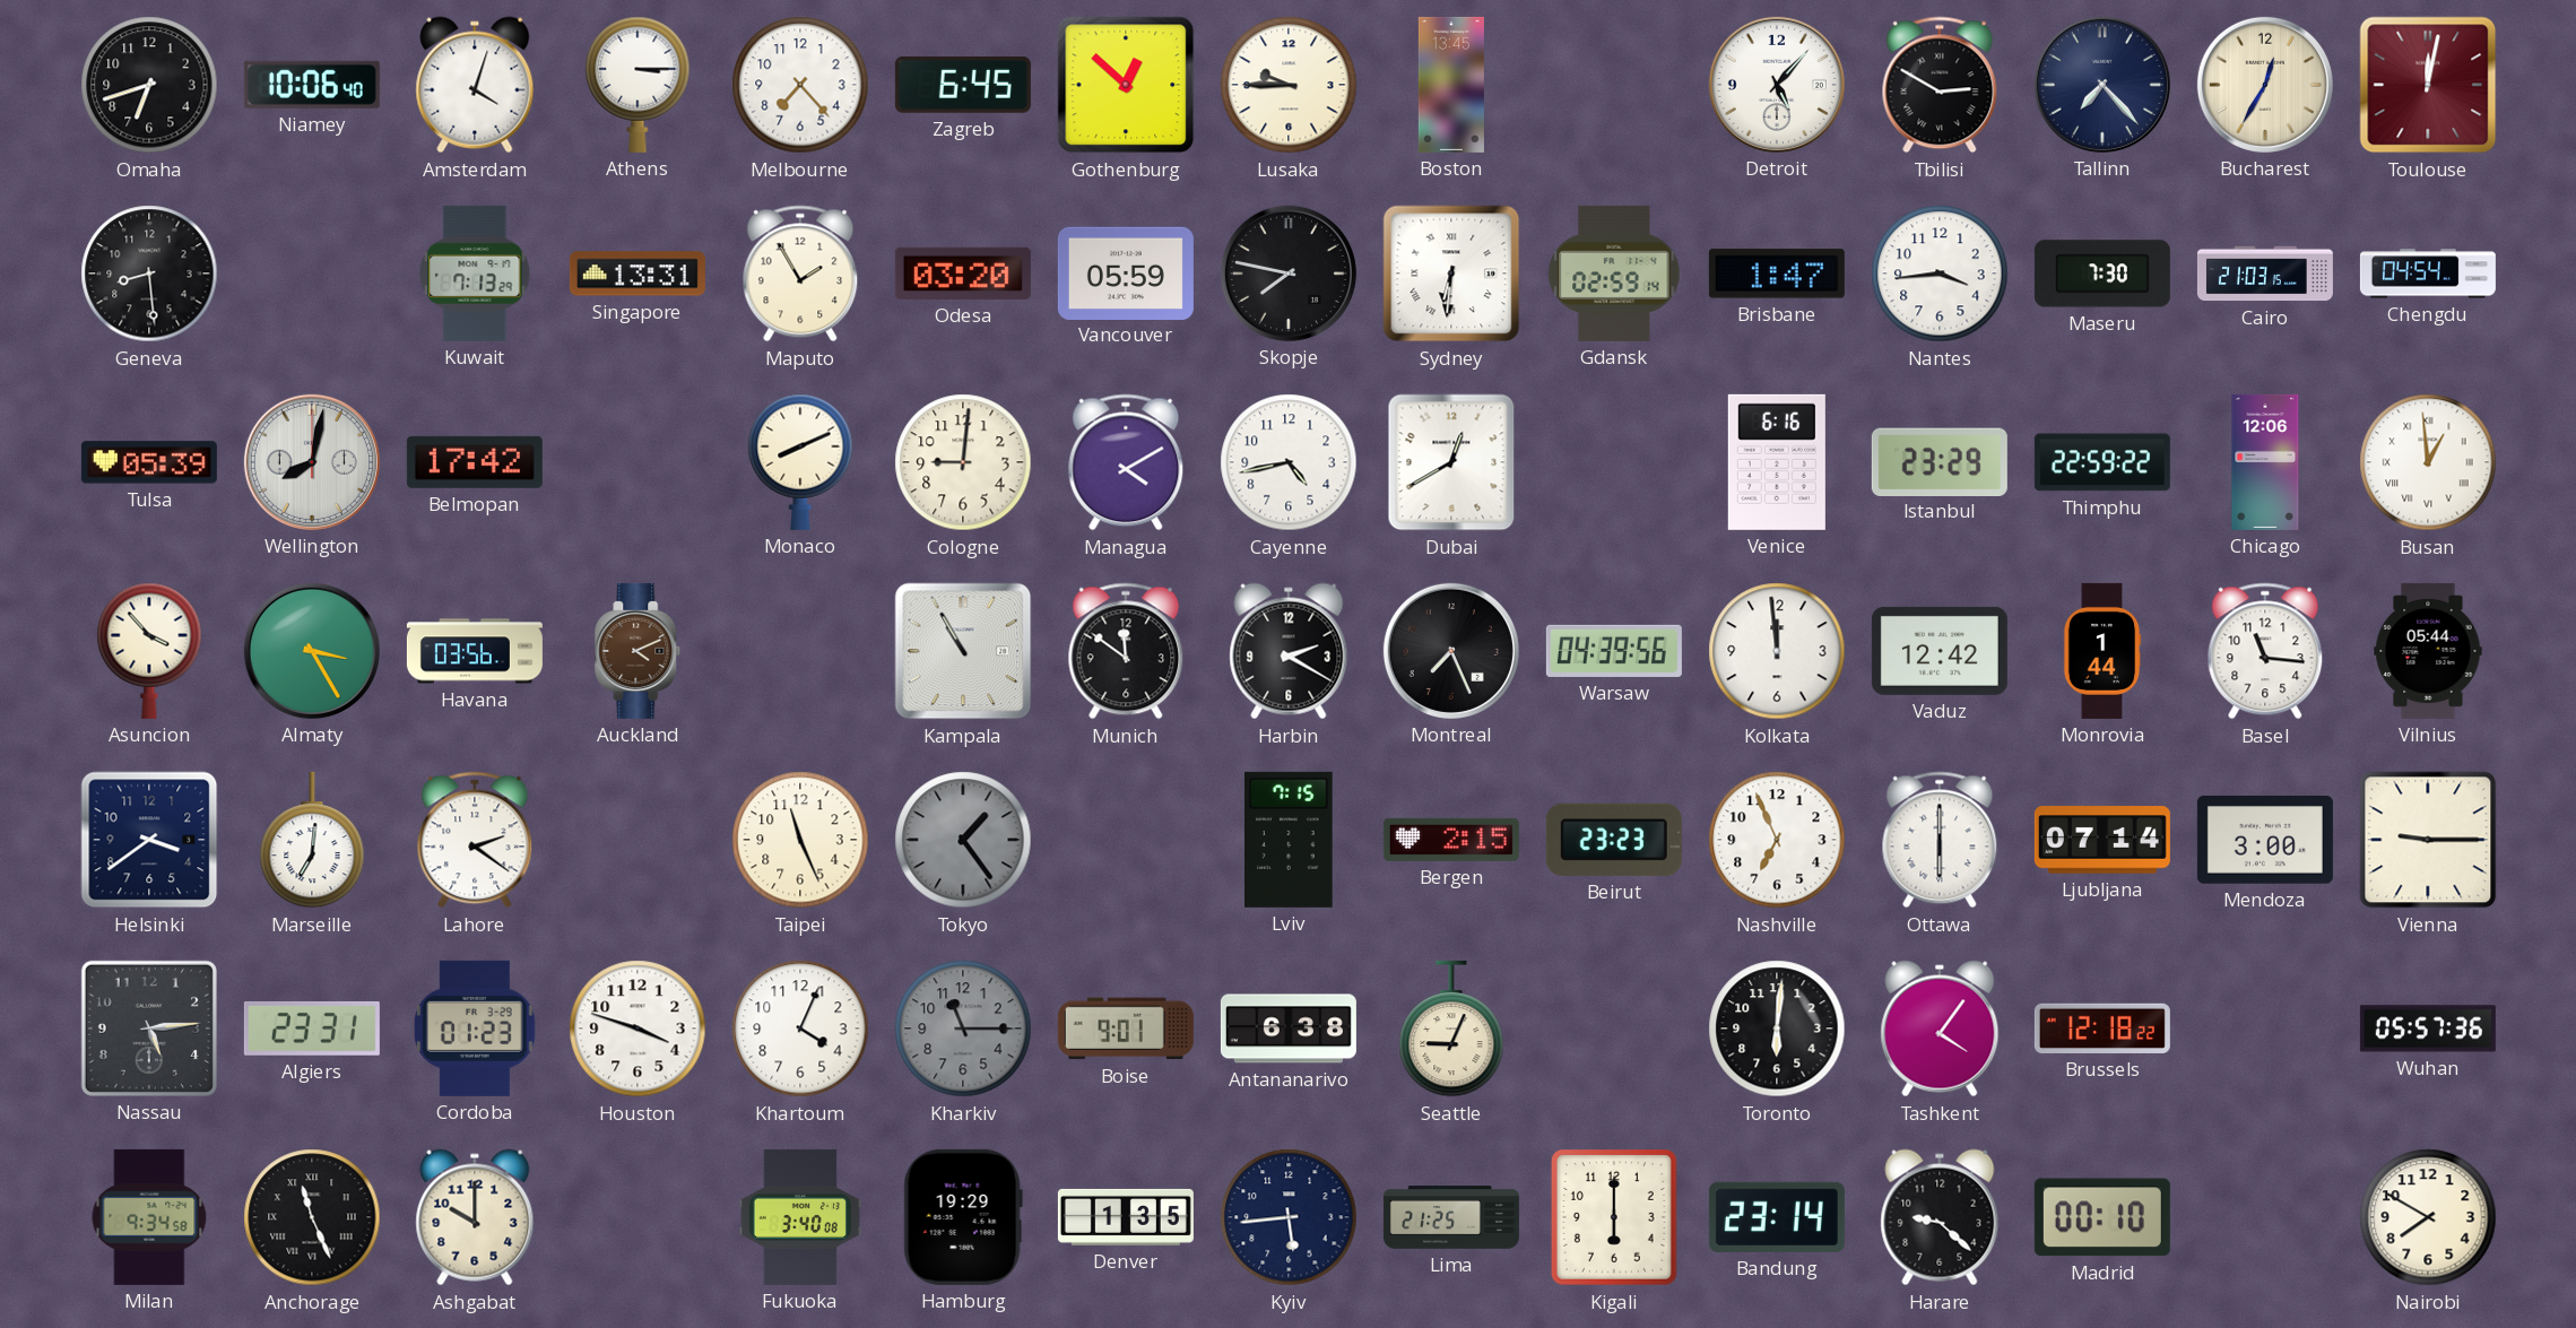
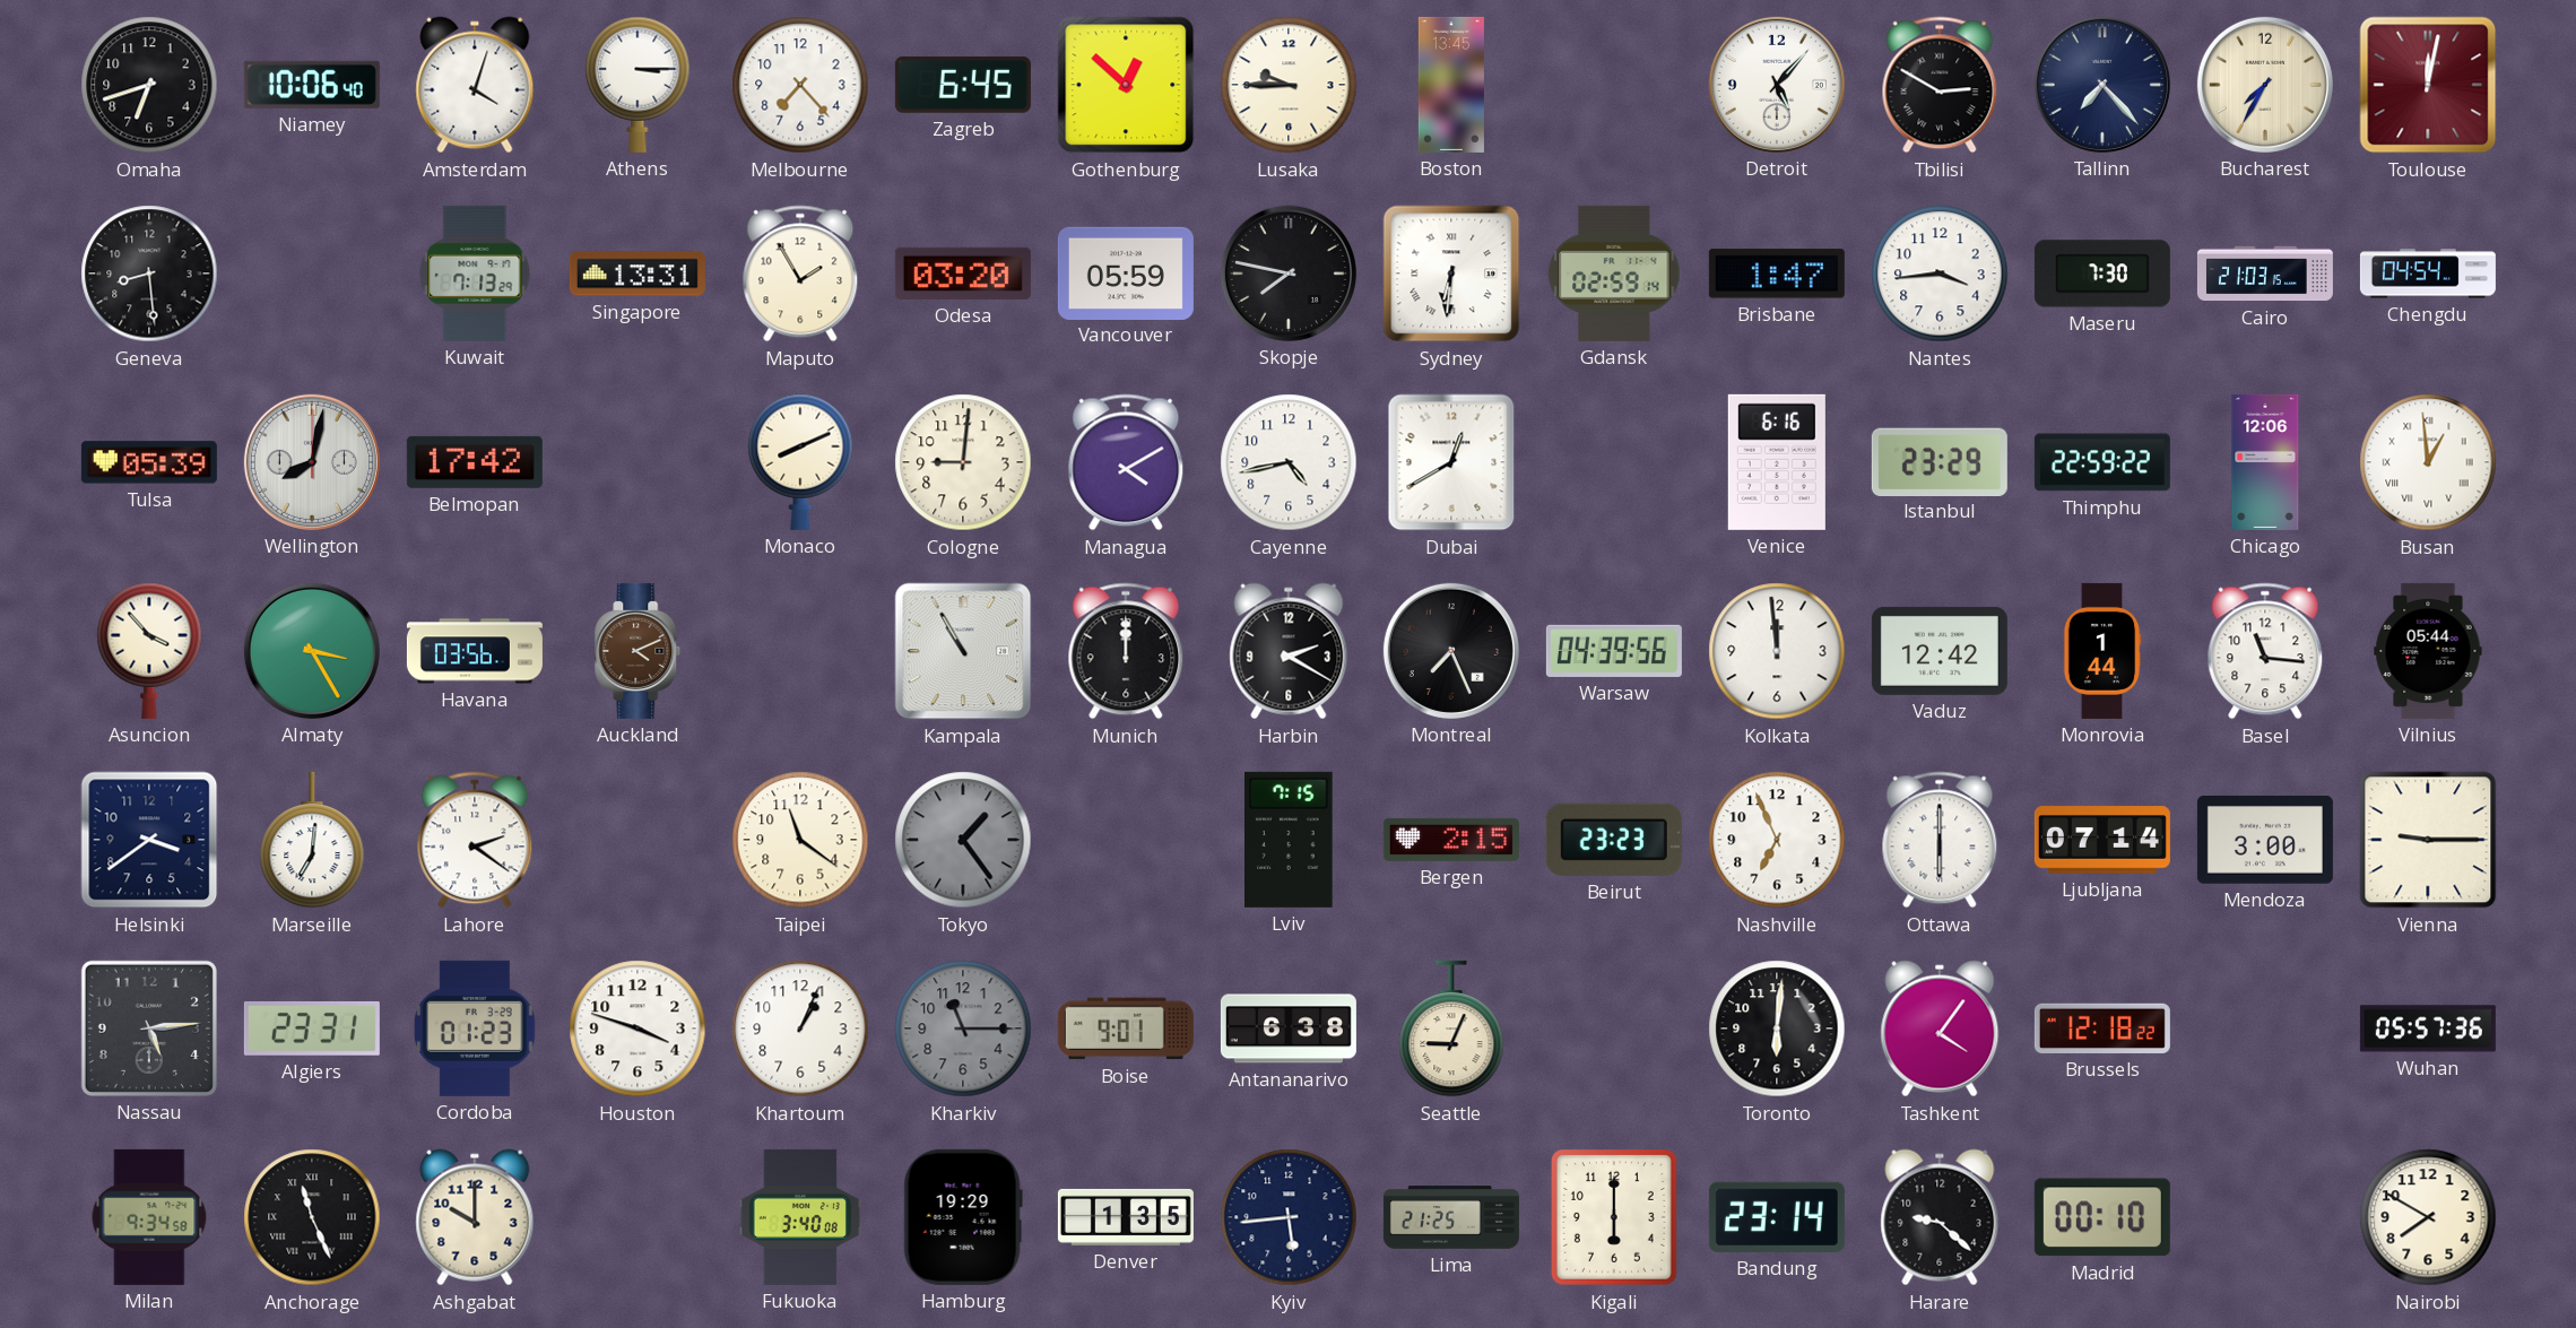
Bucharest: 12:35 -> 7:35
Munich: 11:51 -> 12:00
Taipei: 11:26 -> 11:21
Khartoum: 4:04 -> 1:04
